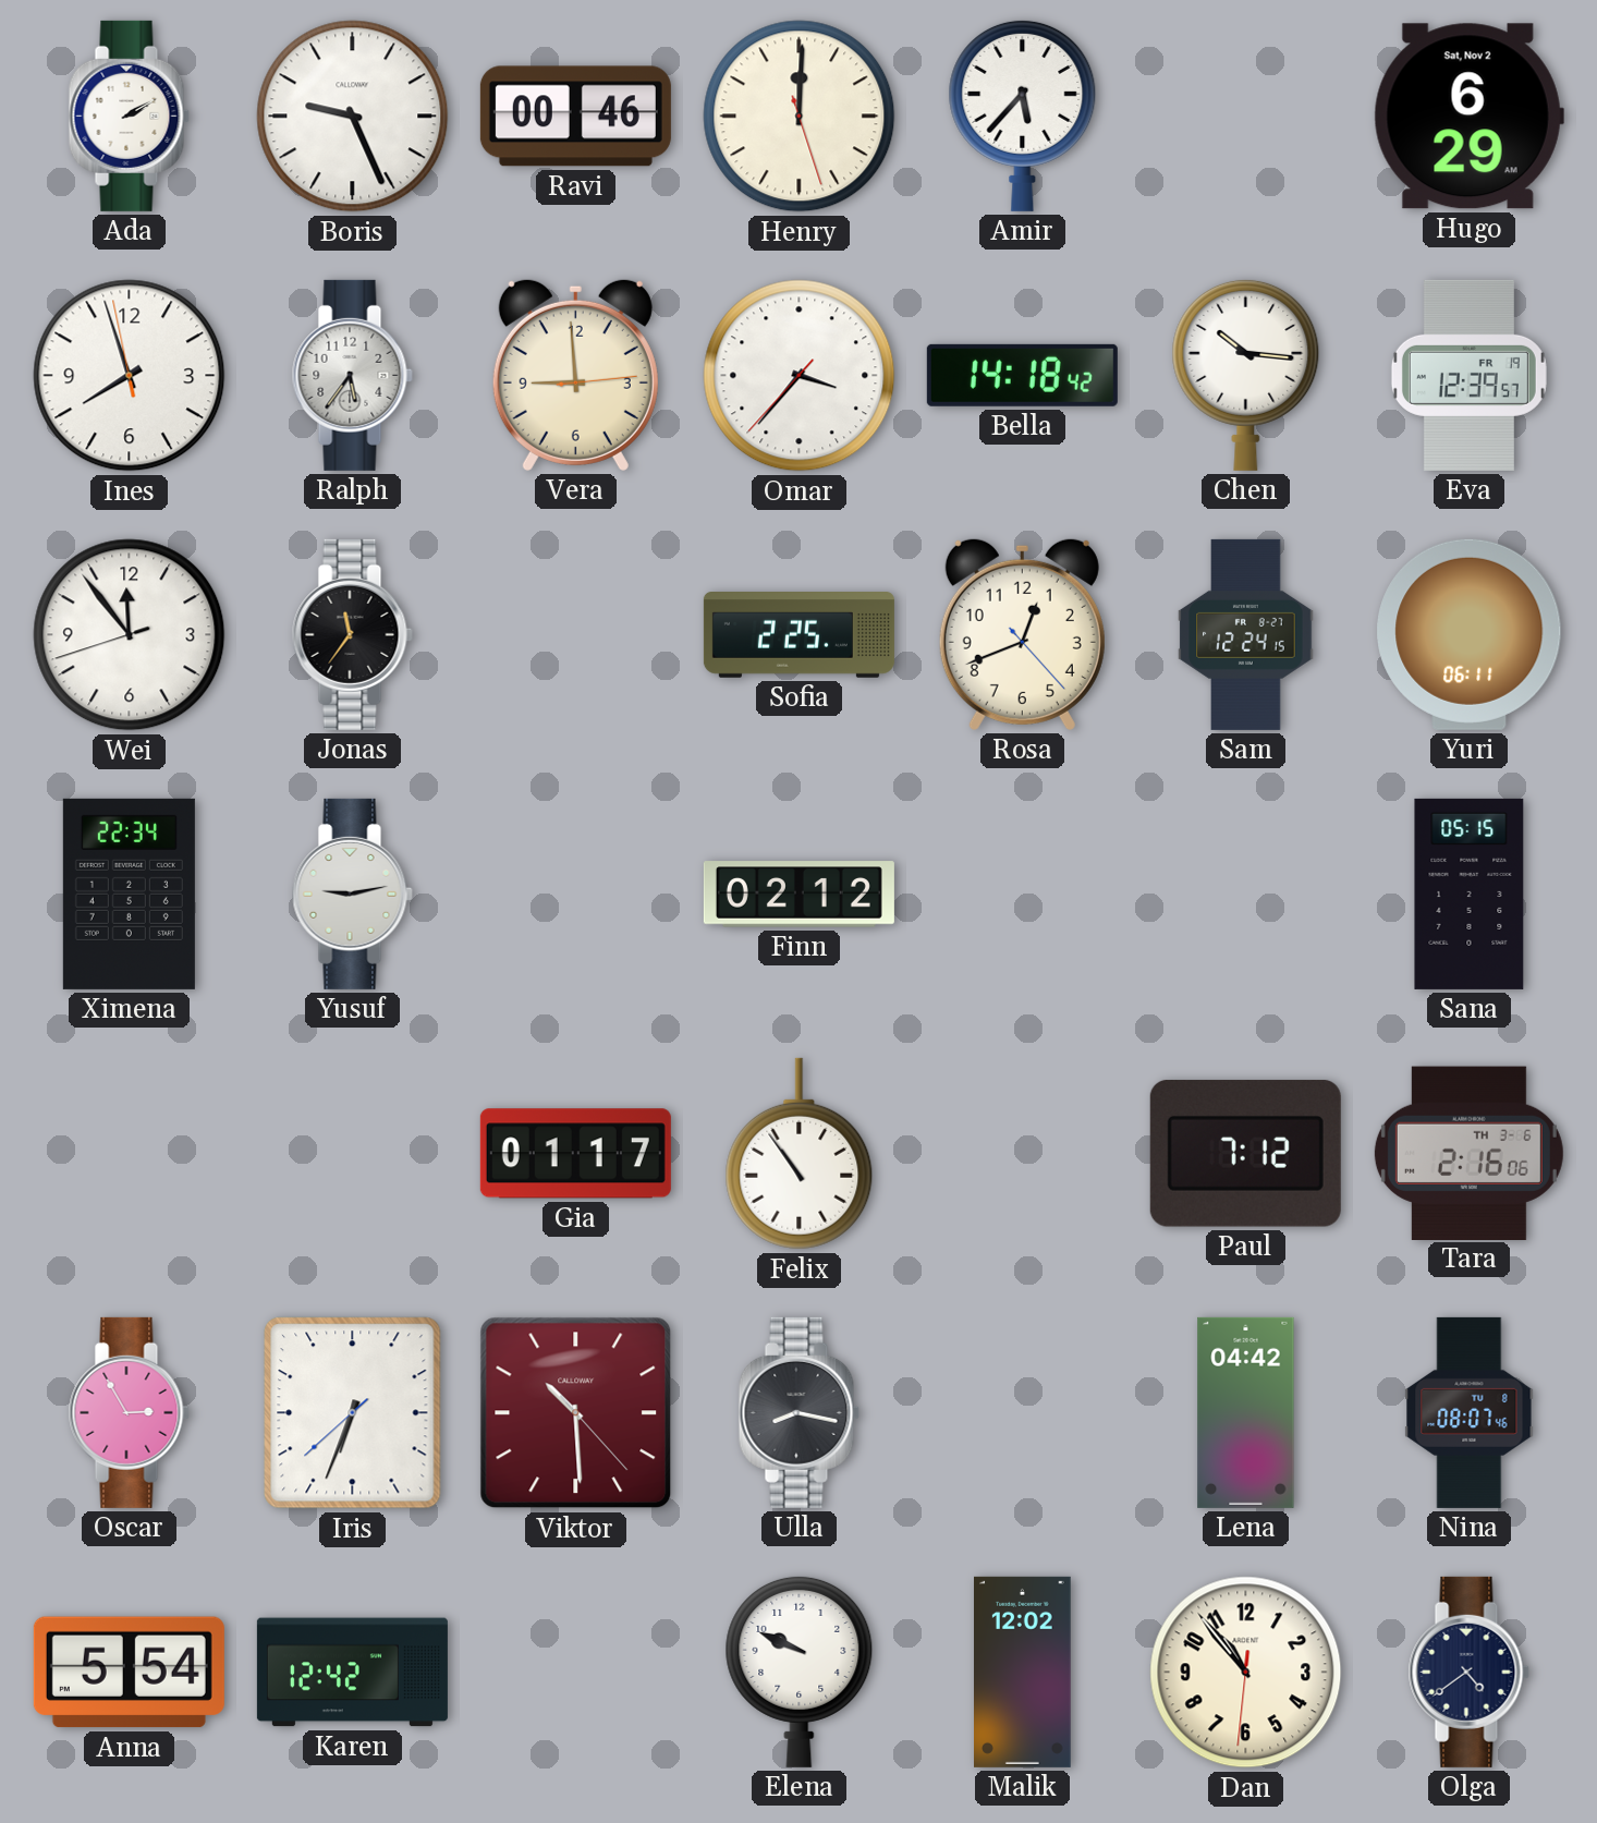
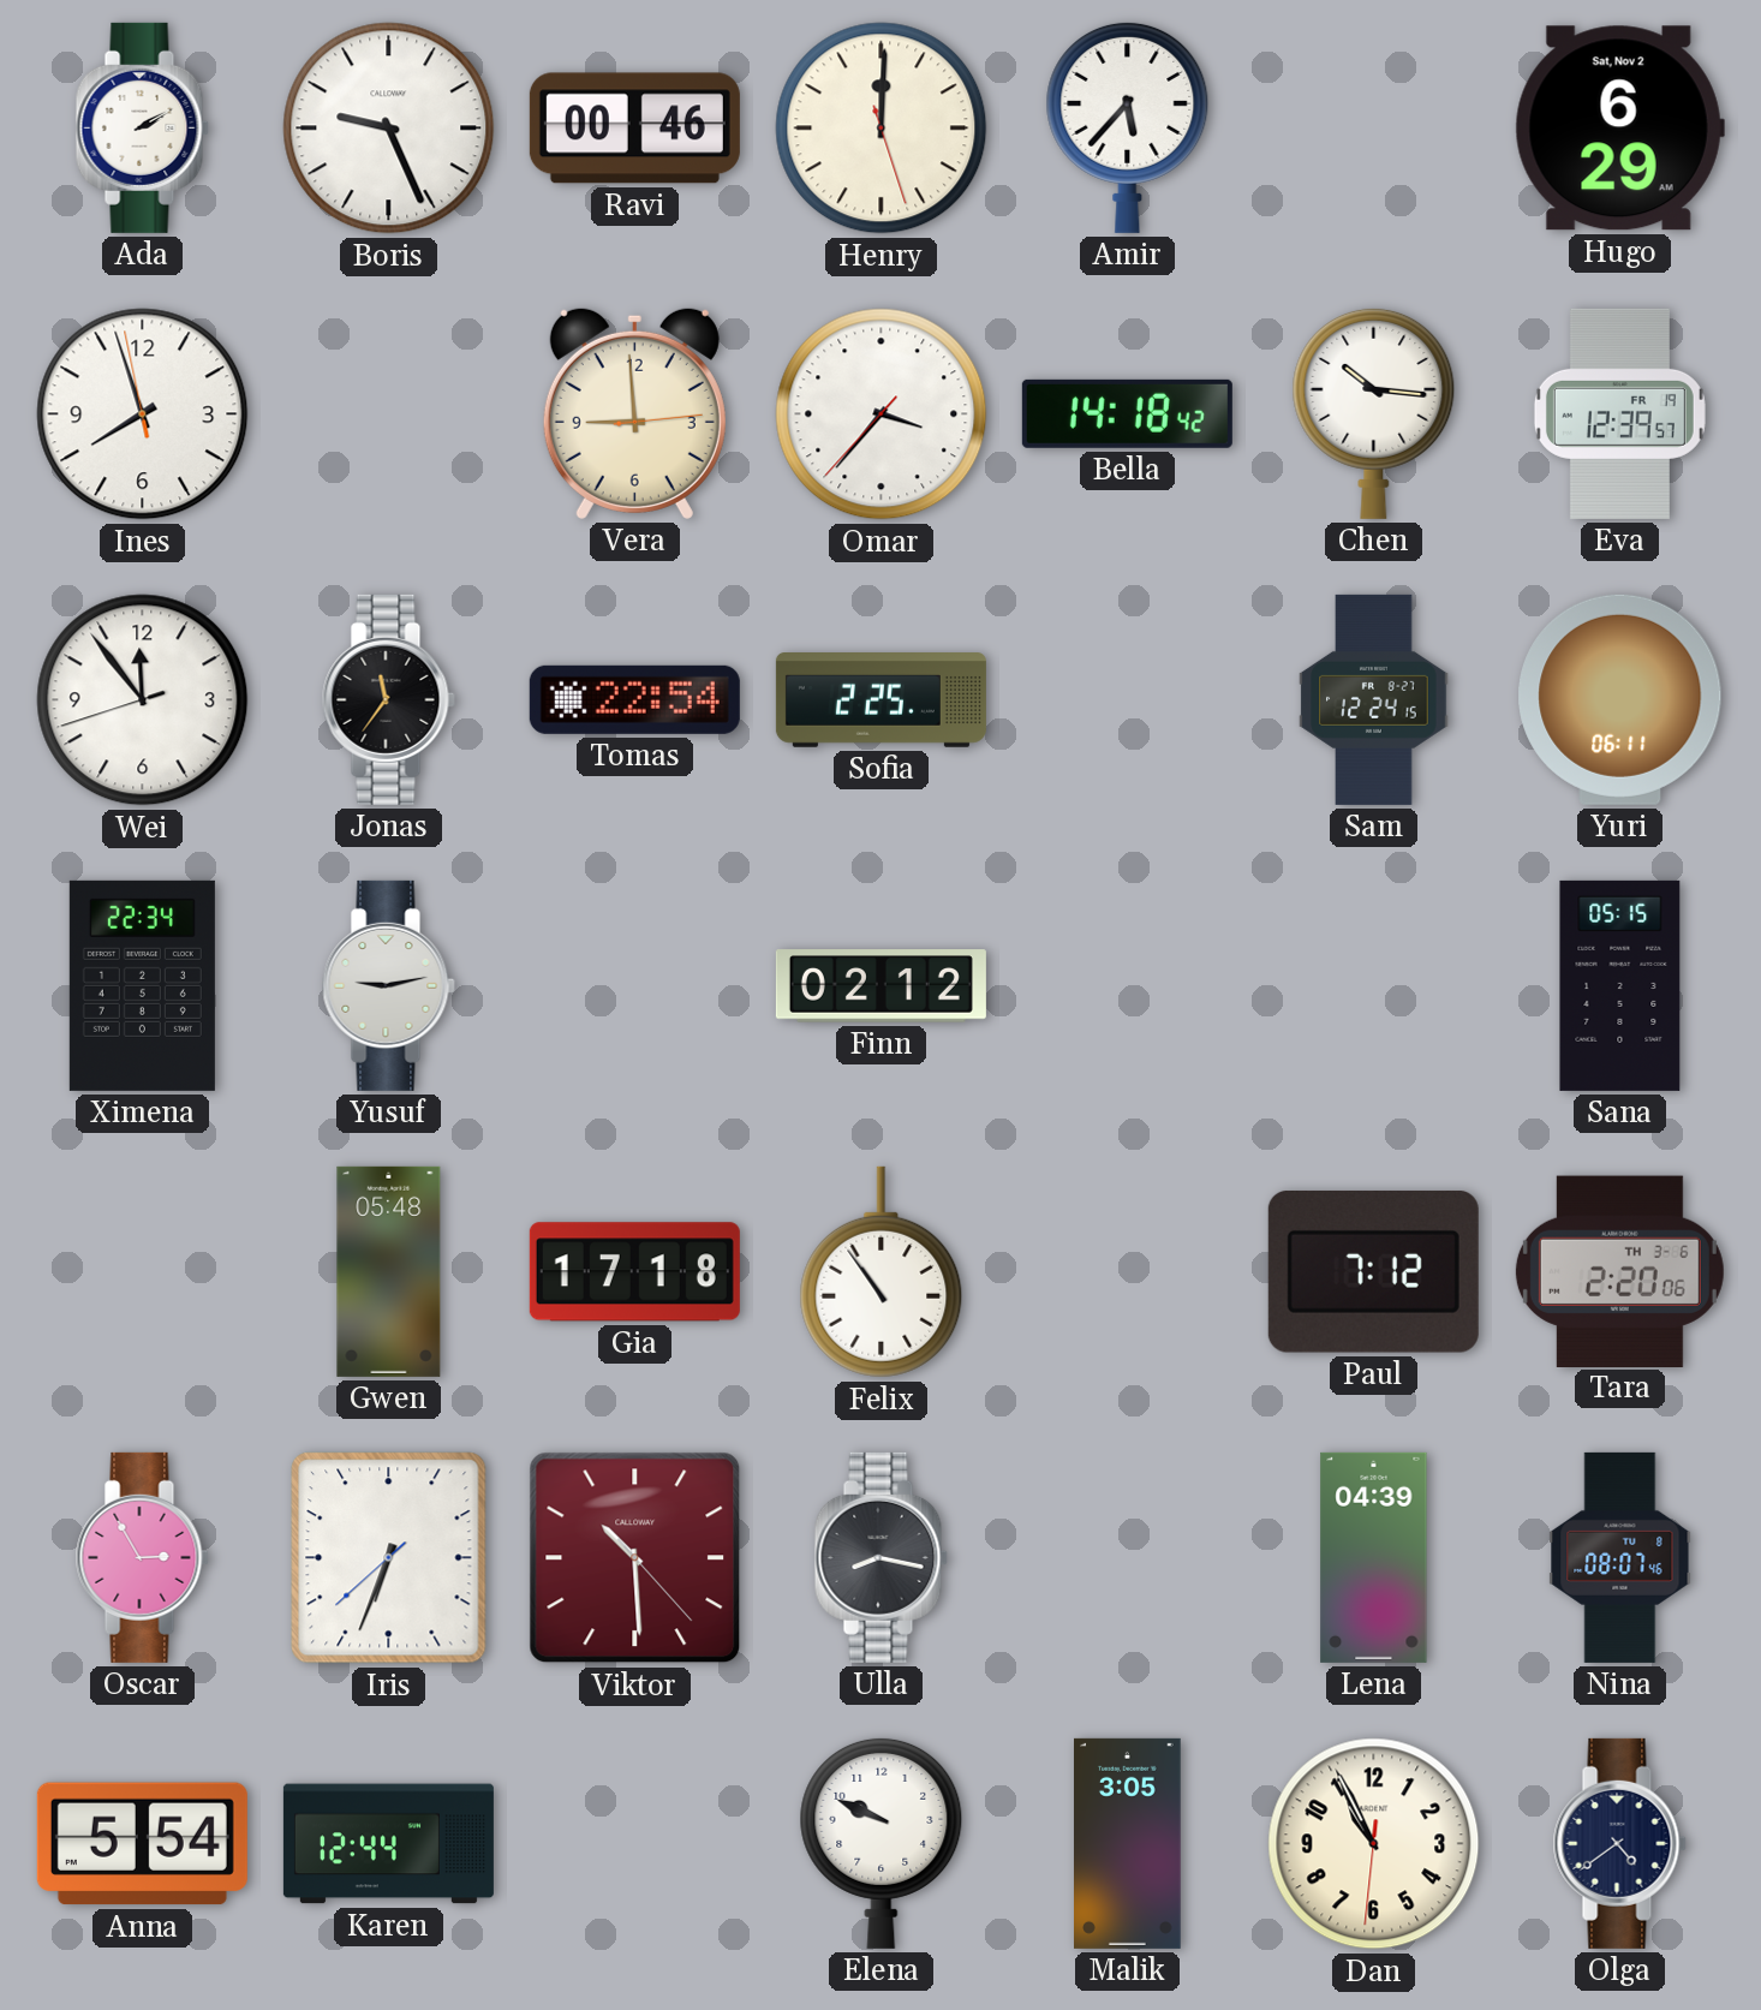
Ralph: 5:36 -> none
Tomas: none -> 22:54
Rosa: 12:41 -> none
Gwen: none -> 05:48
Gia: 01:17 -> 17:18
Tara: 2:16 -> 2:20
Lena: 04:42 -> 04:39
Karen: 12:42 -> 12:44
Malik: 12:02 -> 3:05
Dan: 10:53 -> 10:55
